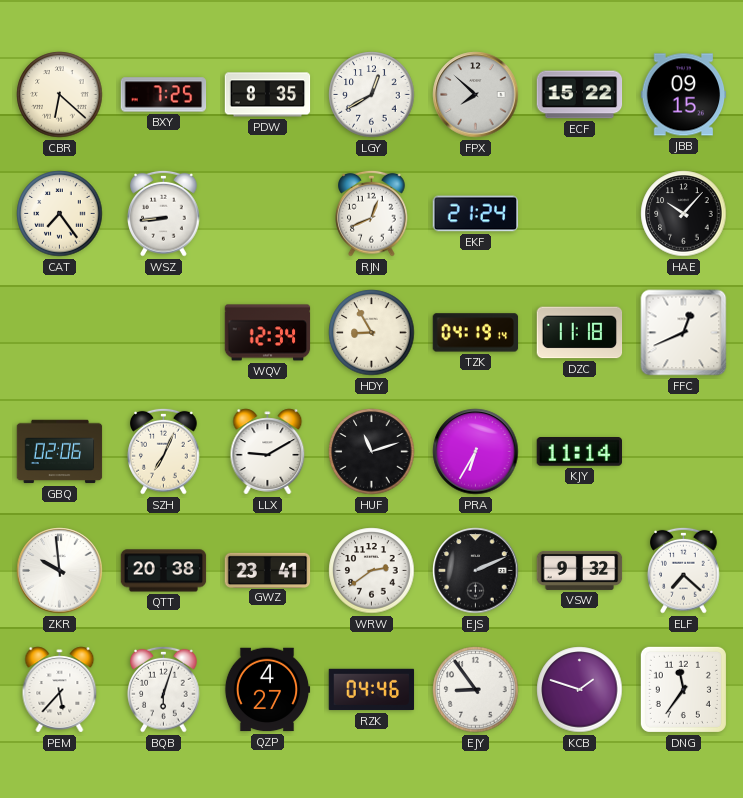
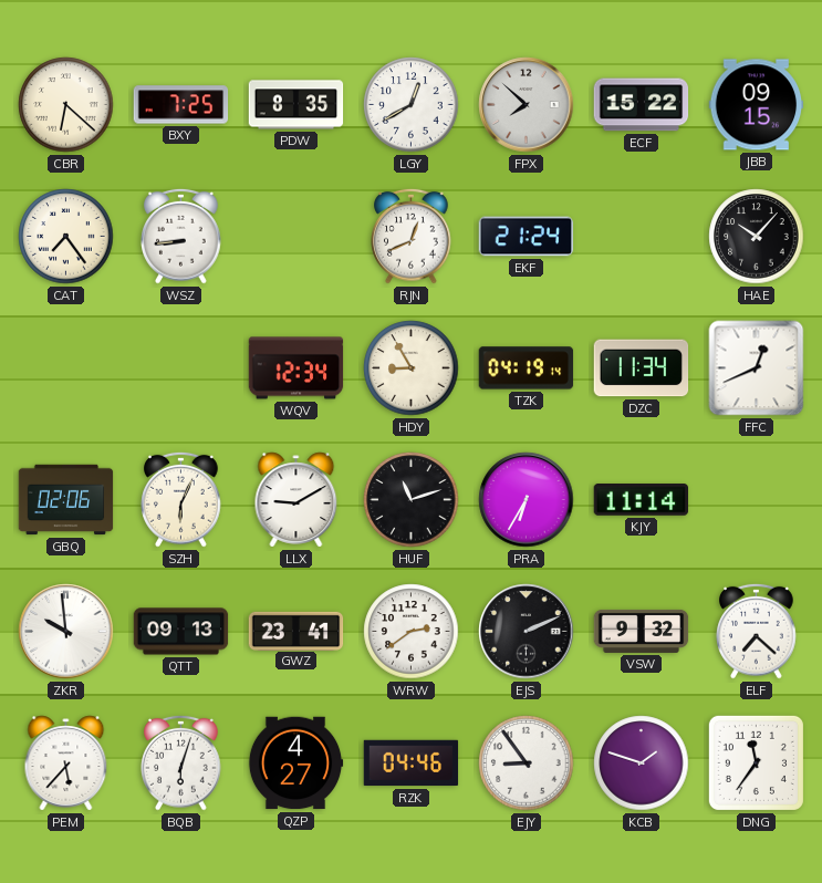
DZC: 11:18 -> 11:34
SZH: 7:04 -> 6:04
QTT: 20:38 -> 09:13
